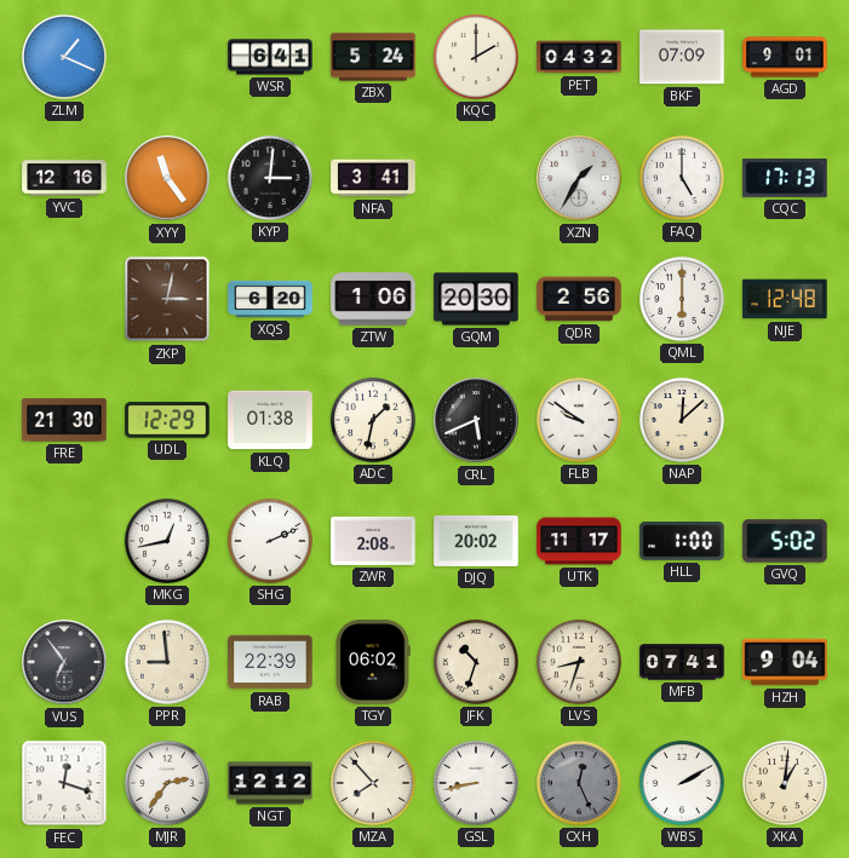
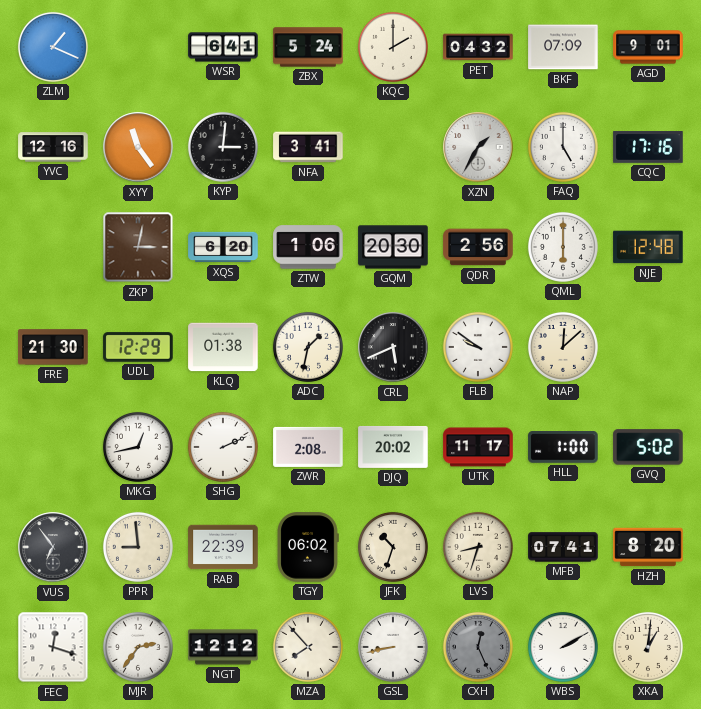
CQC: 17:13 -> 17:16
HZH: 9:04 -> 8:20
